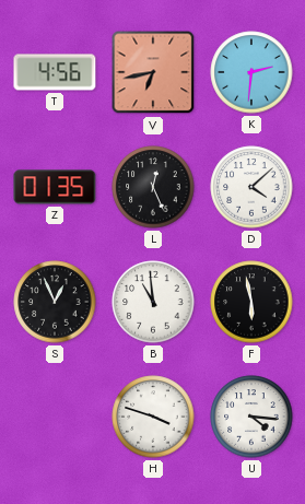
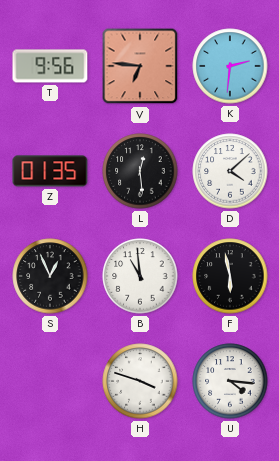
T: 4:56 -> 9:56
V: 6:43 -> 6:46
L: 12:26 -> 12:29
